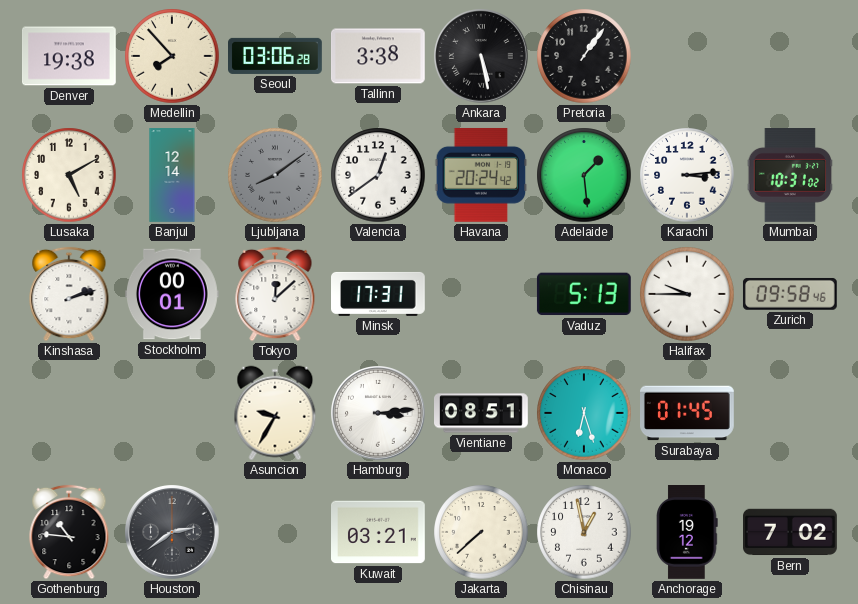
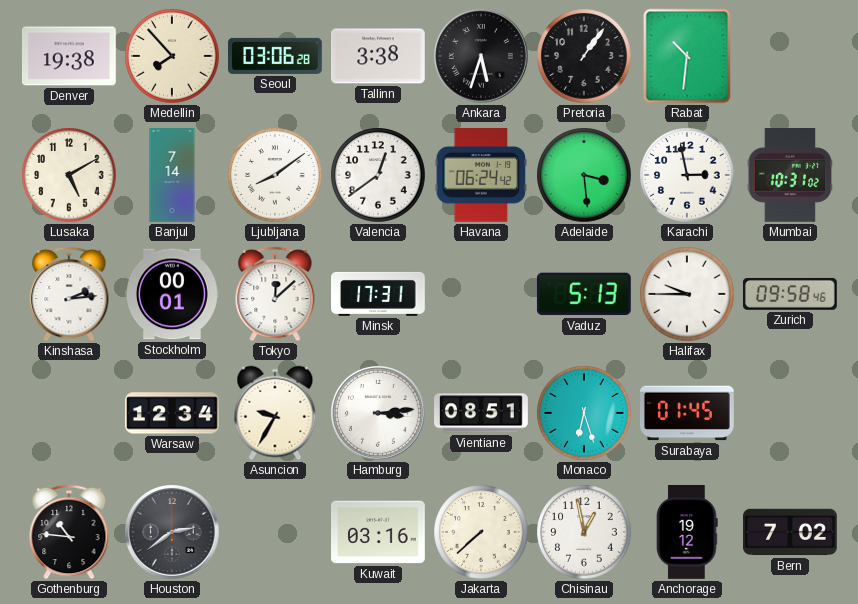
Ankara: 5:28 -> 5:33
Rabat: none -> 10:31
Banjul: 12:14 -> 7:14
Ljubljana dial: grey -> white
Havana: 20:24 -> 06:24
Adelaide: 1:29 -> 3:29
Karachi: 3:14 -> 2:58
Kinshasa: 2:12 -> 2:14
Warsaw: none -> 12:34
Kuwait: 03:21 -> 03:16
